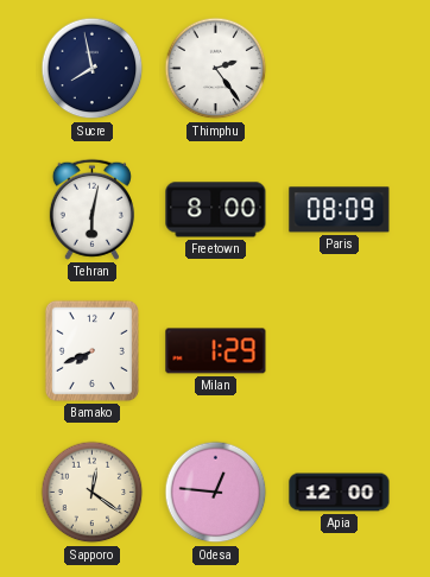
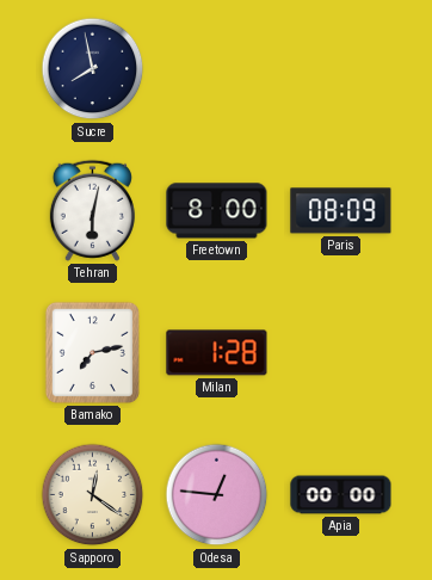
Thimphu: 2:24 -> none
Bamako: 7:41 -> 7:13
Milan: 1:29 -> 1:28
Apia: 12:00 -> 00:00
